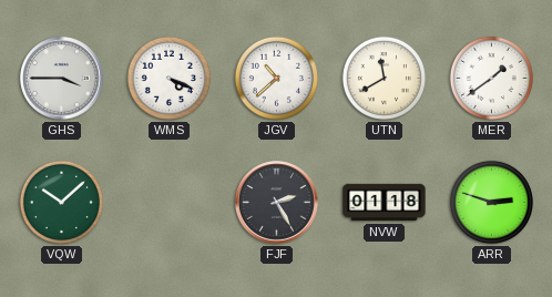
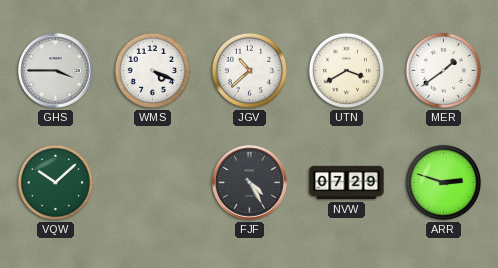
UTN: 11:40 -> 3:40
FJF: 2:25 -> 4:25
NVW: 01:18 -> 07:29
